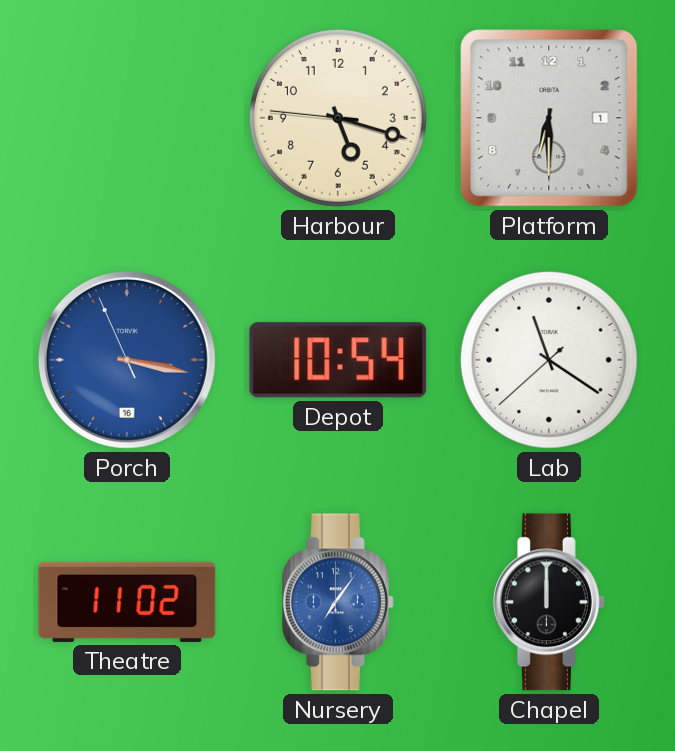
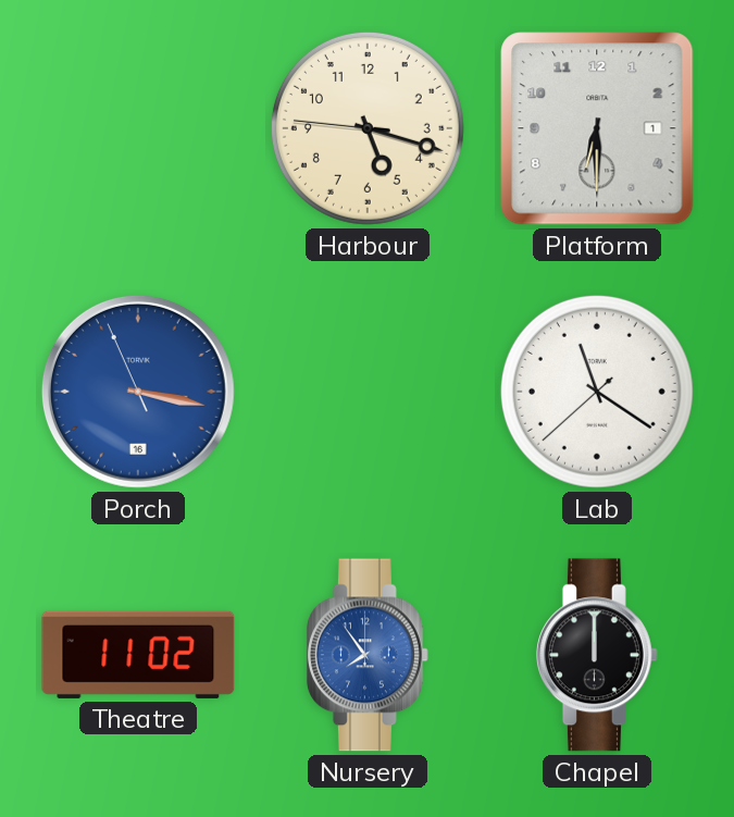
Depot: 10:54 -> none
Nursery: 7:06 -> 7:54
